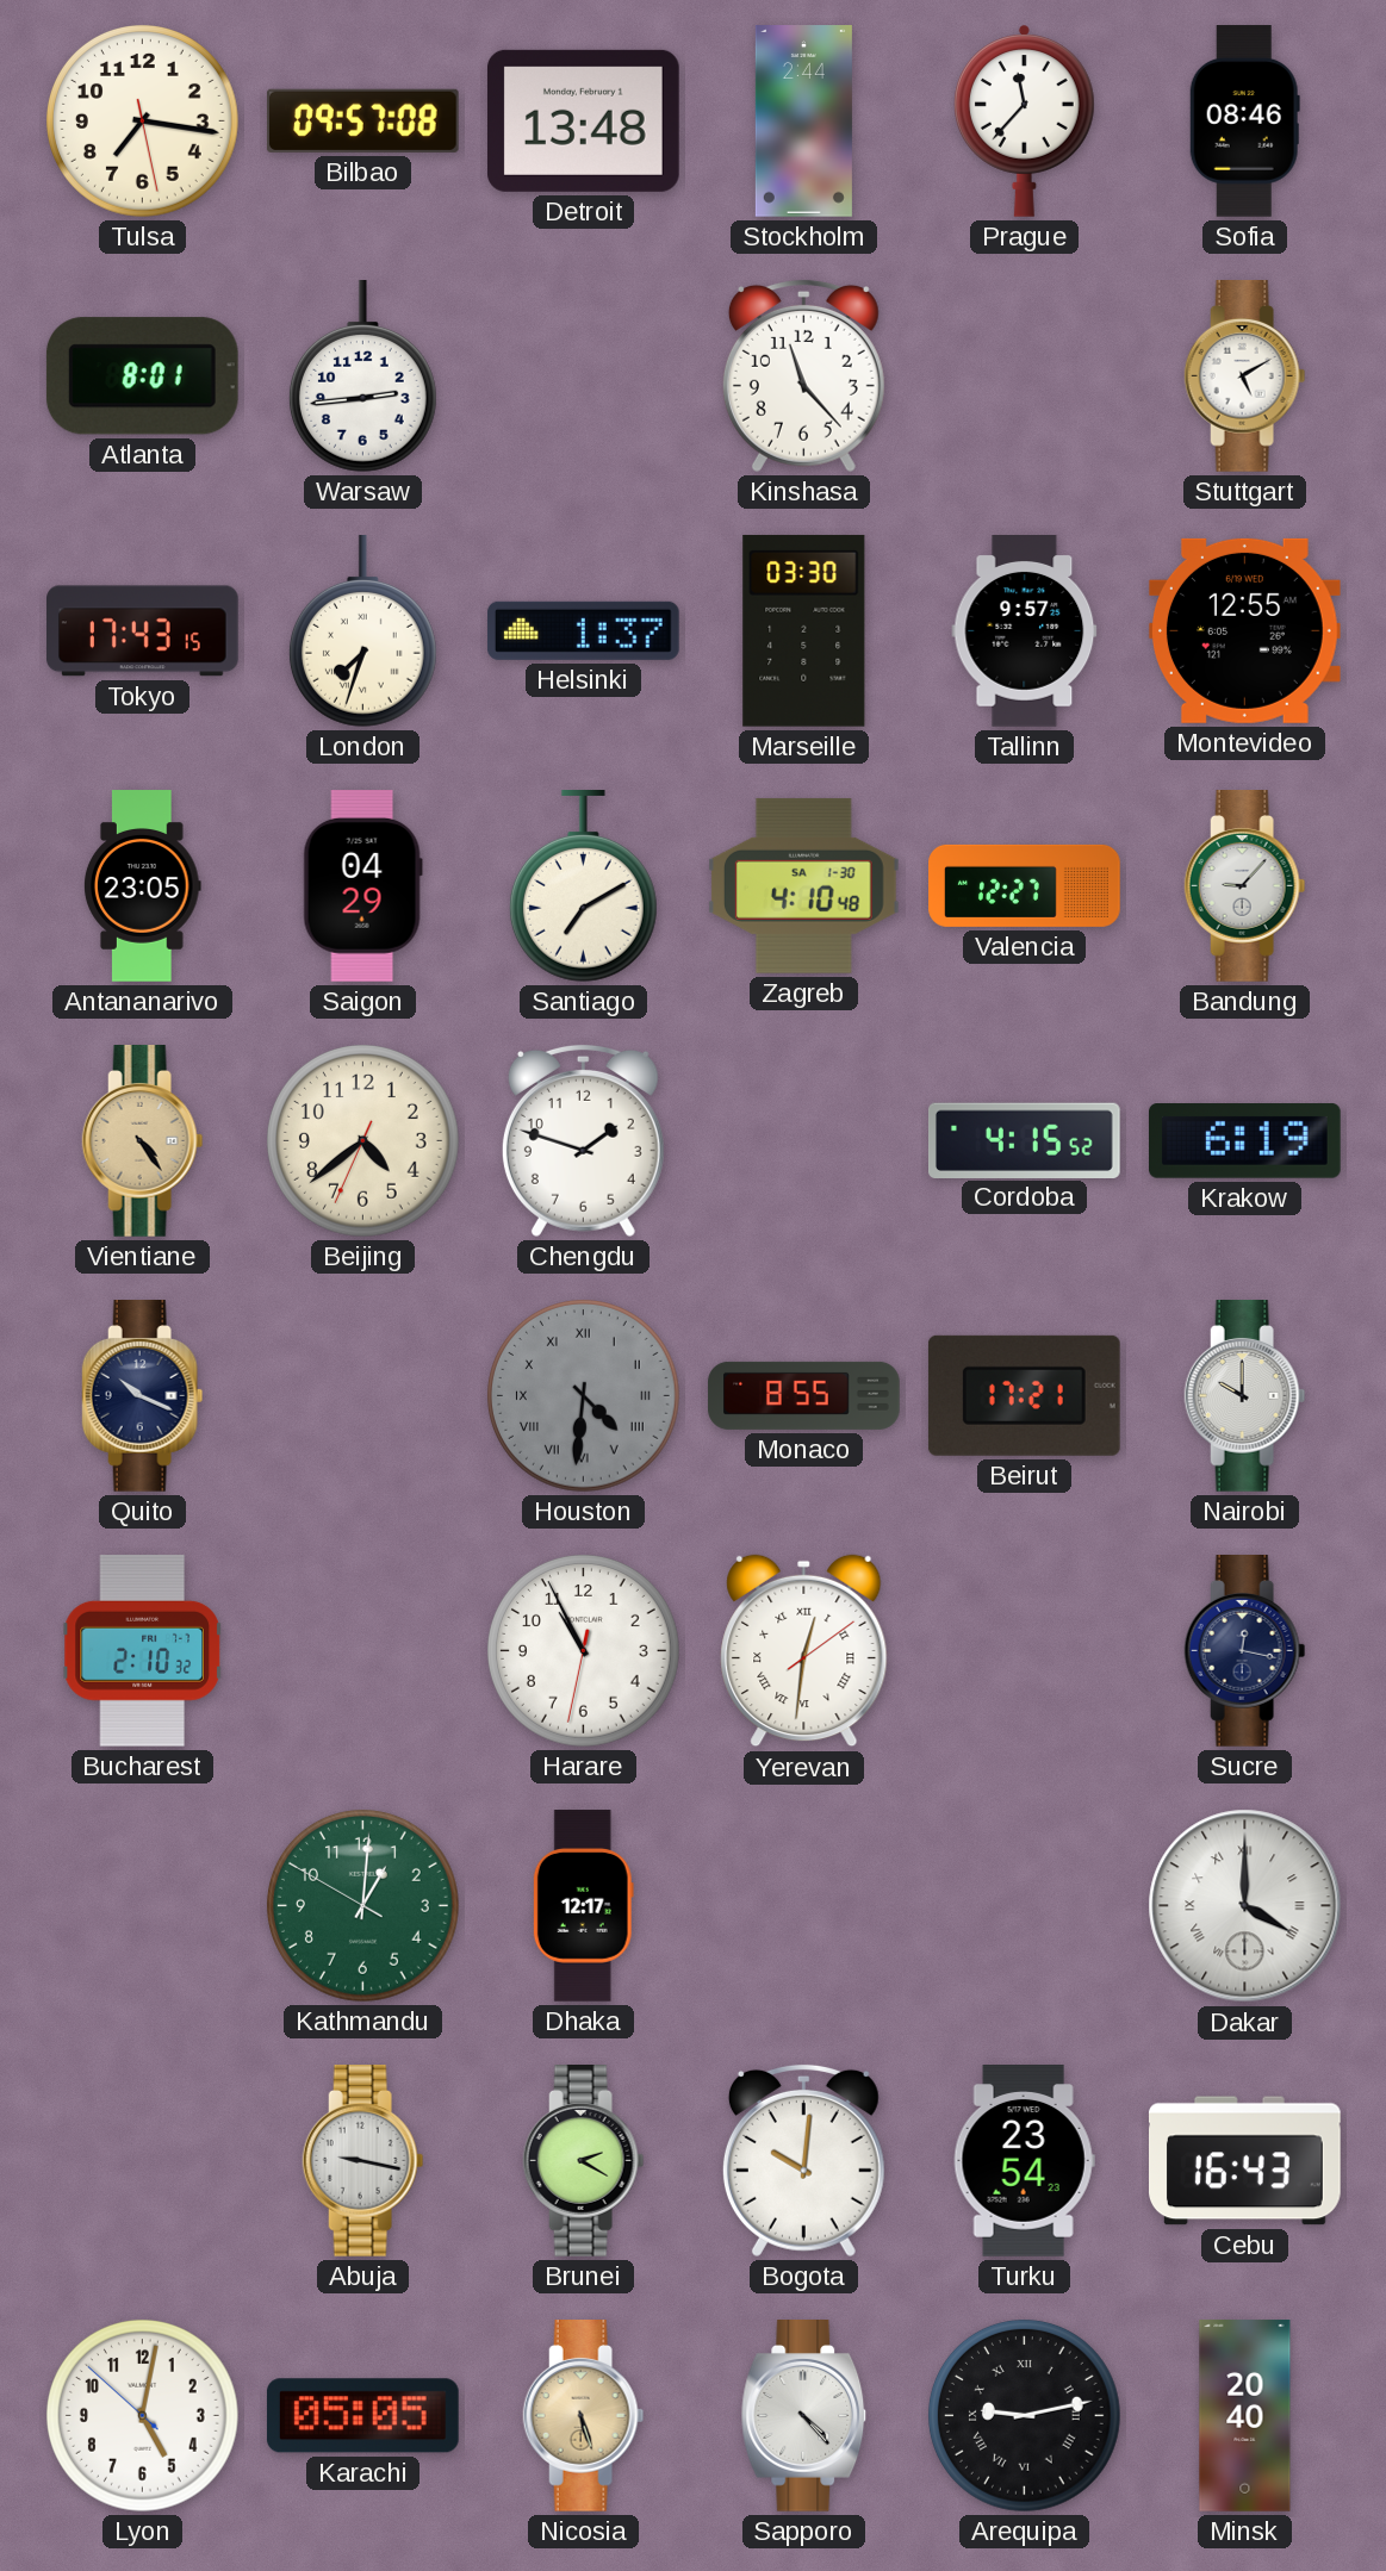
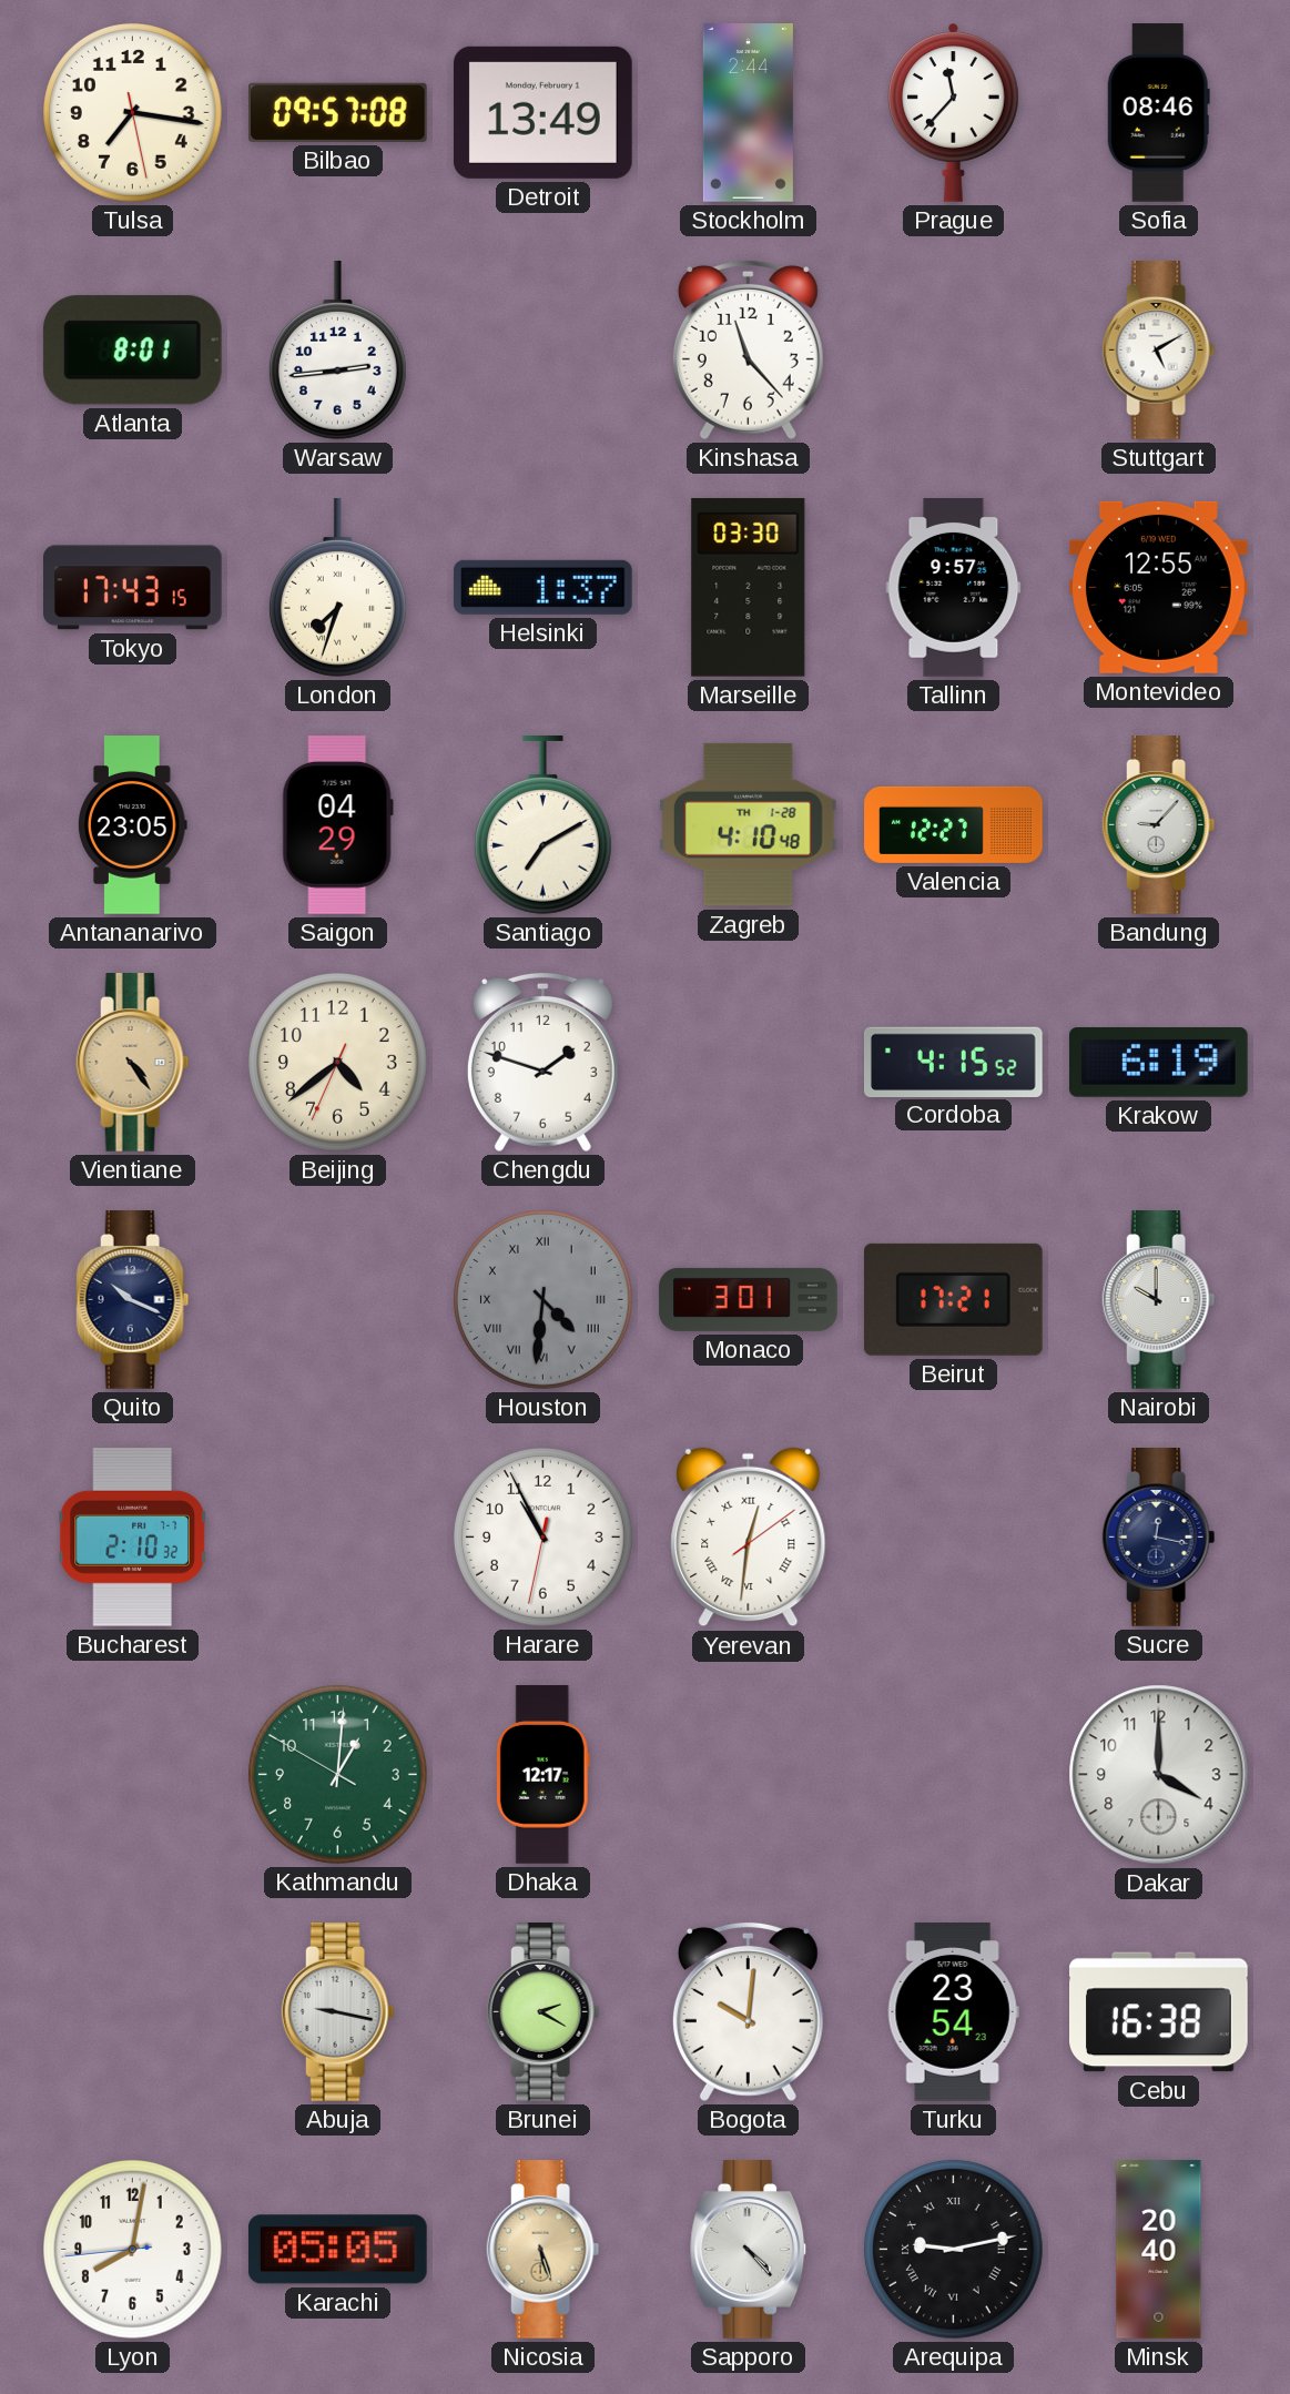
Detroit: 13:48 -> 13:49
Zagreb date: SA 1-30 -> TH 1-28
Monaco: 8:55 -> 3:01
Dakar numerals: Roman -> Arabic
Cebu: 16:43 -> 16:38
Lyon: 5:01 -> 8:01
